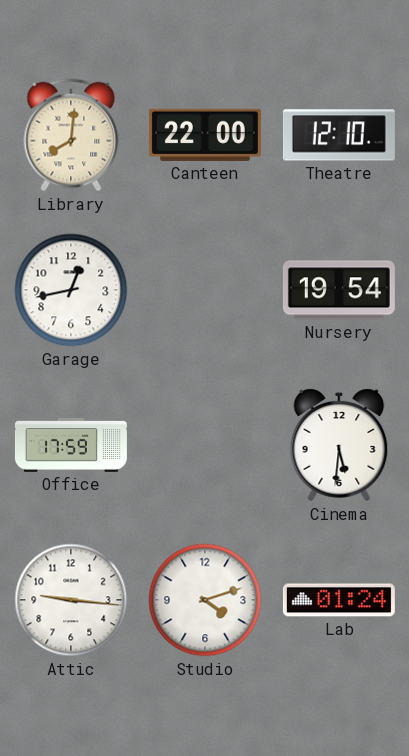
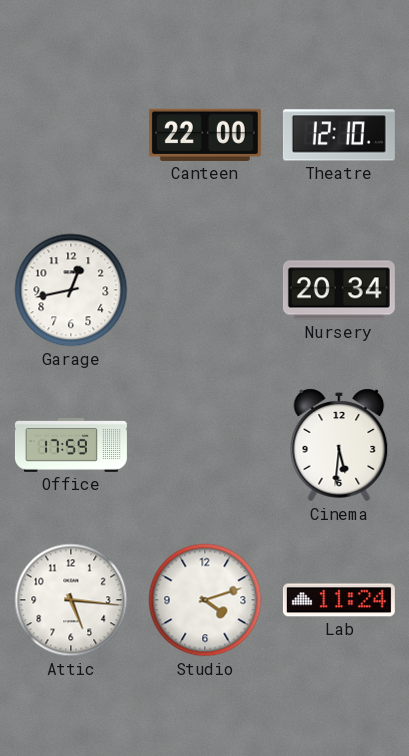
Library: 8:01 -> none
Nursery: 19:54 -> 20:34
Attic: 9:16 -> 5:16
Lab: 01:24 -> 11:24
